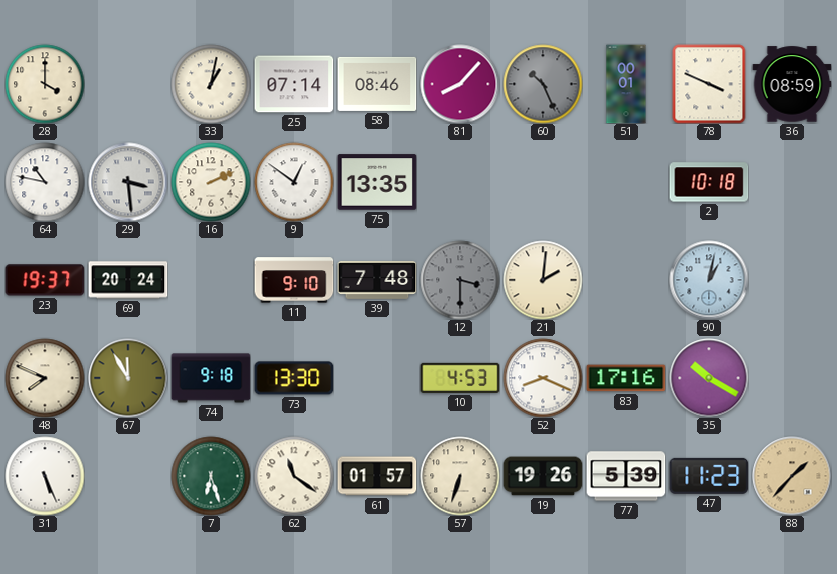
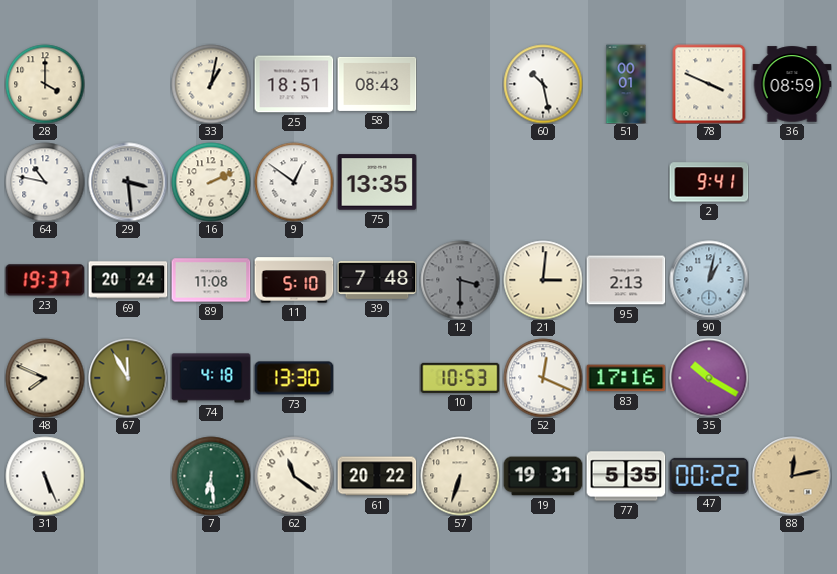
25: 07:14 -> 18:51
58: 08:46 -> 08:43
81: 8:07 -> none
60: 10:26 -> 10:28
60 dial: grey -> white
2: 10:18 -> 9:41
89: none -> 11:08
11: 9:10 -> 5:10
21: 2:01 -> 3:01
95: none -> 2:13
74: 9:18 -> 4:18
10: 4:53 -> 10:53
52: 8:19 -> 12:19
7: 6:27 -> 6:29
61: 01:57 -> 20:22
19: 19:26 -> 19:31
77: 5:39 -> 5:35
47: 11:23 -> 00:22
88: 1:37 -> 12:13
